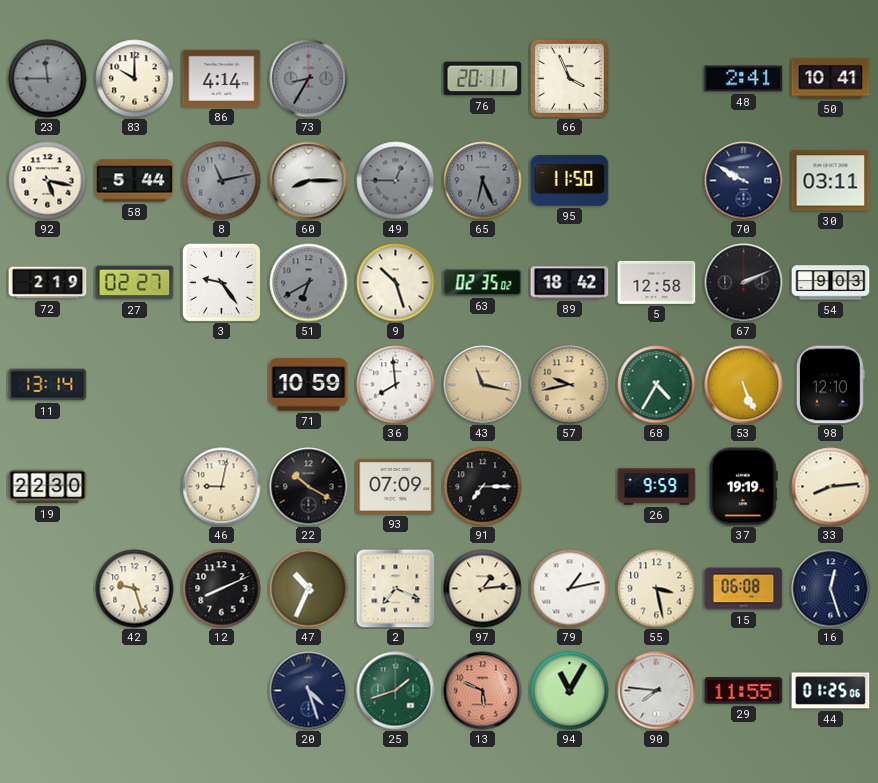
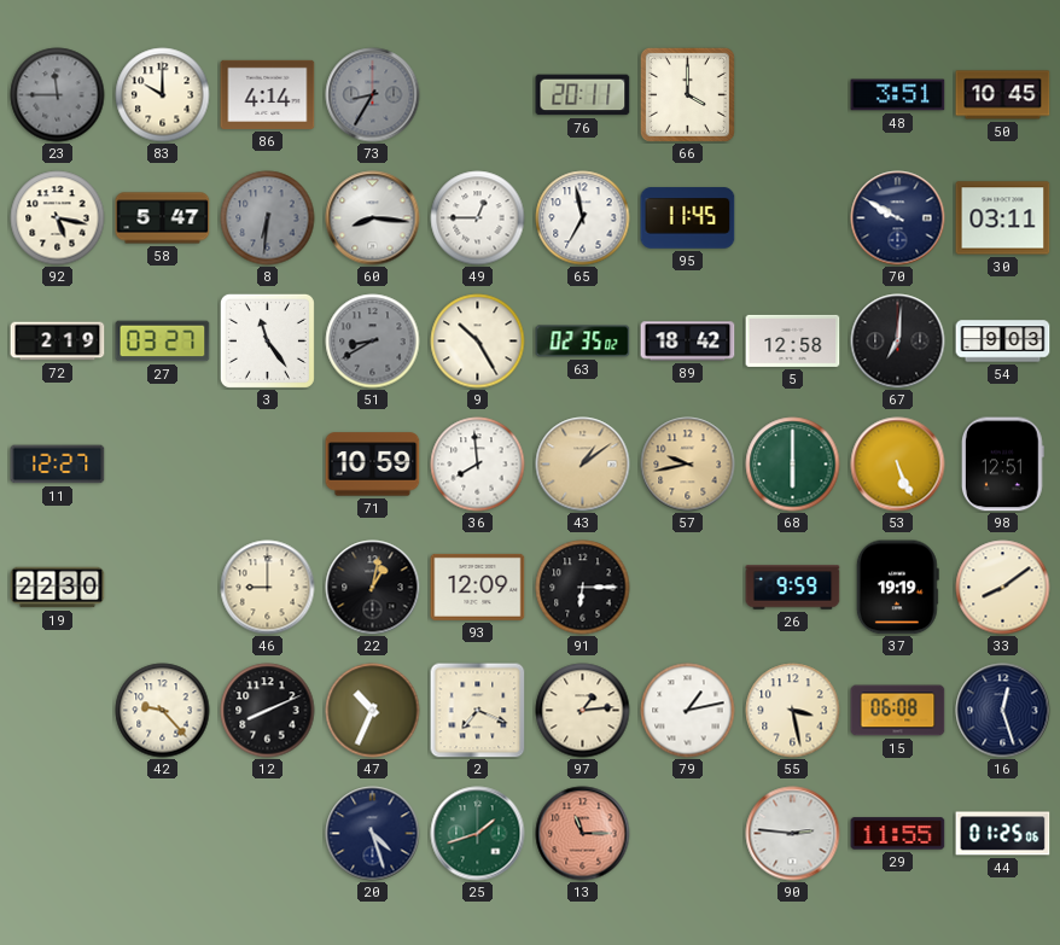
66: 3:56 -> 4:00
48: 2:41 -> 3:51
50: 10:41 -> 10:45
58: 5:44 -> 5:47
8: 11:13 -> 6:31
60: 8:15 -> 8:16
49 dial: grey -> white
65: 6:26 -> 6:58
65 dial: grey -> white
95: 11:50 -> 11:45
27: 02:27 -> 03:27
3: 9:24 -> 11:24
51: 6:40 -> 8:40
9: 10:27 -> 10:25
67: 2:11 -> 7:01
11: 13:14 -> 12:27
43: 11:17 -> 1:09
68: 4:35 -> 6:00
98: 12:10 -> 12:51
46: 9:02 -> 9:00
22: 10:20 -> 1:02
93: 07:09 -> 12:09
91: 7:15 -> 6:15
33: 8:14 -> 8:09
42: 9:27 -> 9:23
13: 5:49 -> 11:15
94: 11:05 -> none
90: 7:46 -> 2:46
